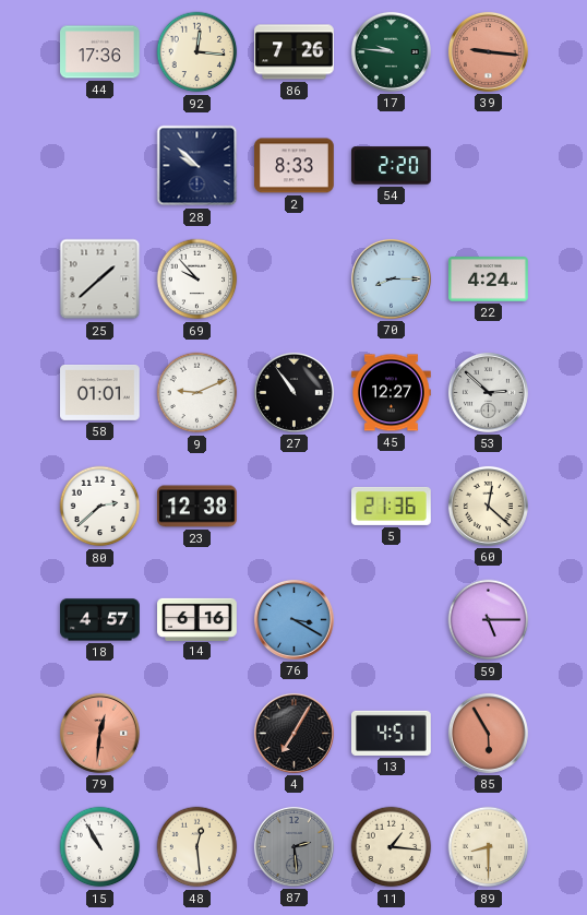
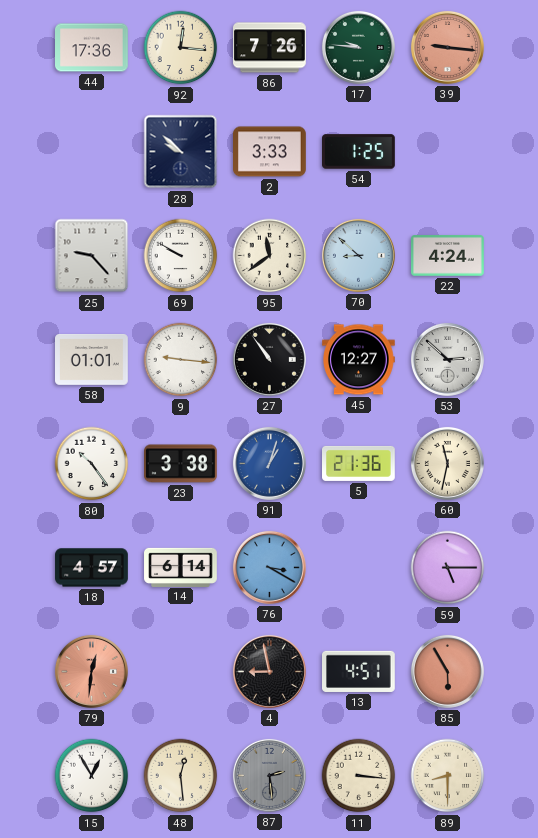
2: 8:33 -> 3:33
54: 2:20 -> 1:25
25: 1:38 -> 9:23
69: 9:53 -> 9:50
95: none -> 11:39
70: 8:15 -> 8:52
9: 9:11 -> 9:16
80: 2:38 -> 10:24
23: 12:38 -> 3:38
91: none -> 1:03
60: 12:22 -> 11:32
14: 6:16 -> 6:14
4: 7:05 -> 8:58
15: 10:55 -> 12:55
11: 1:16 -> 3:16
